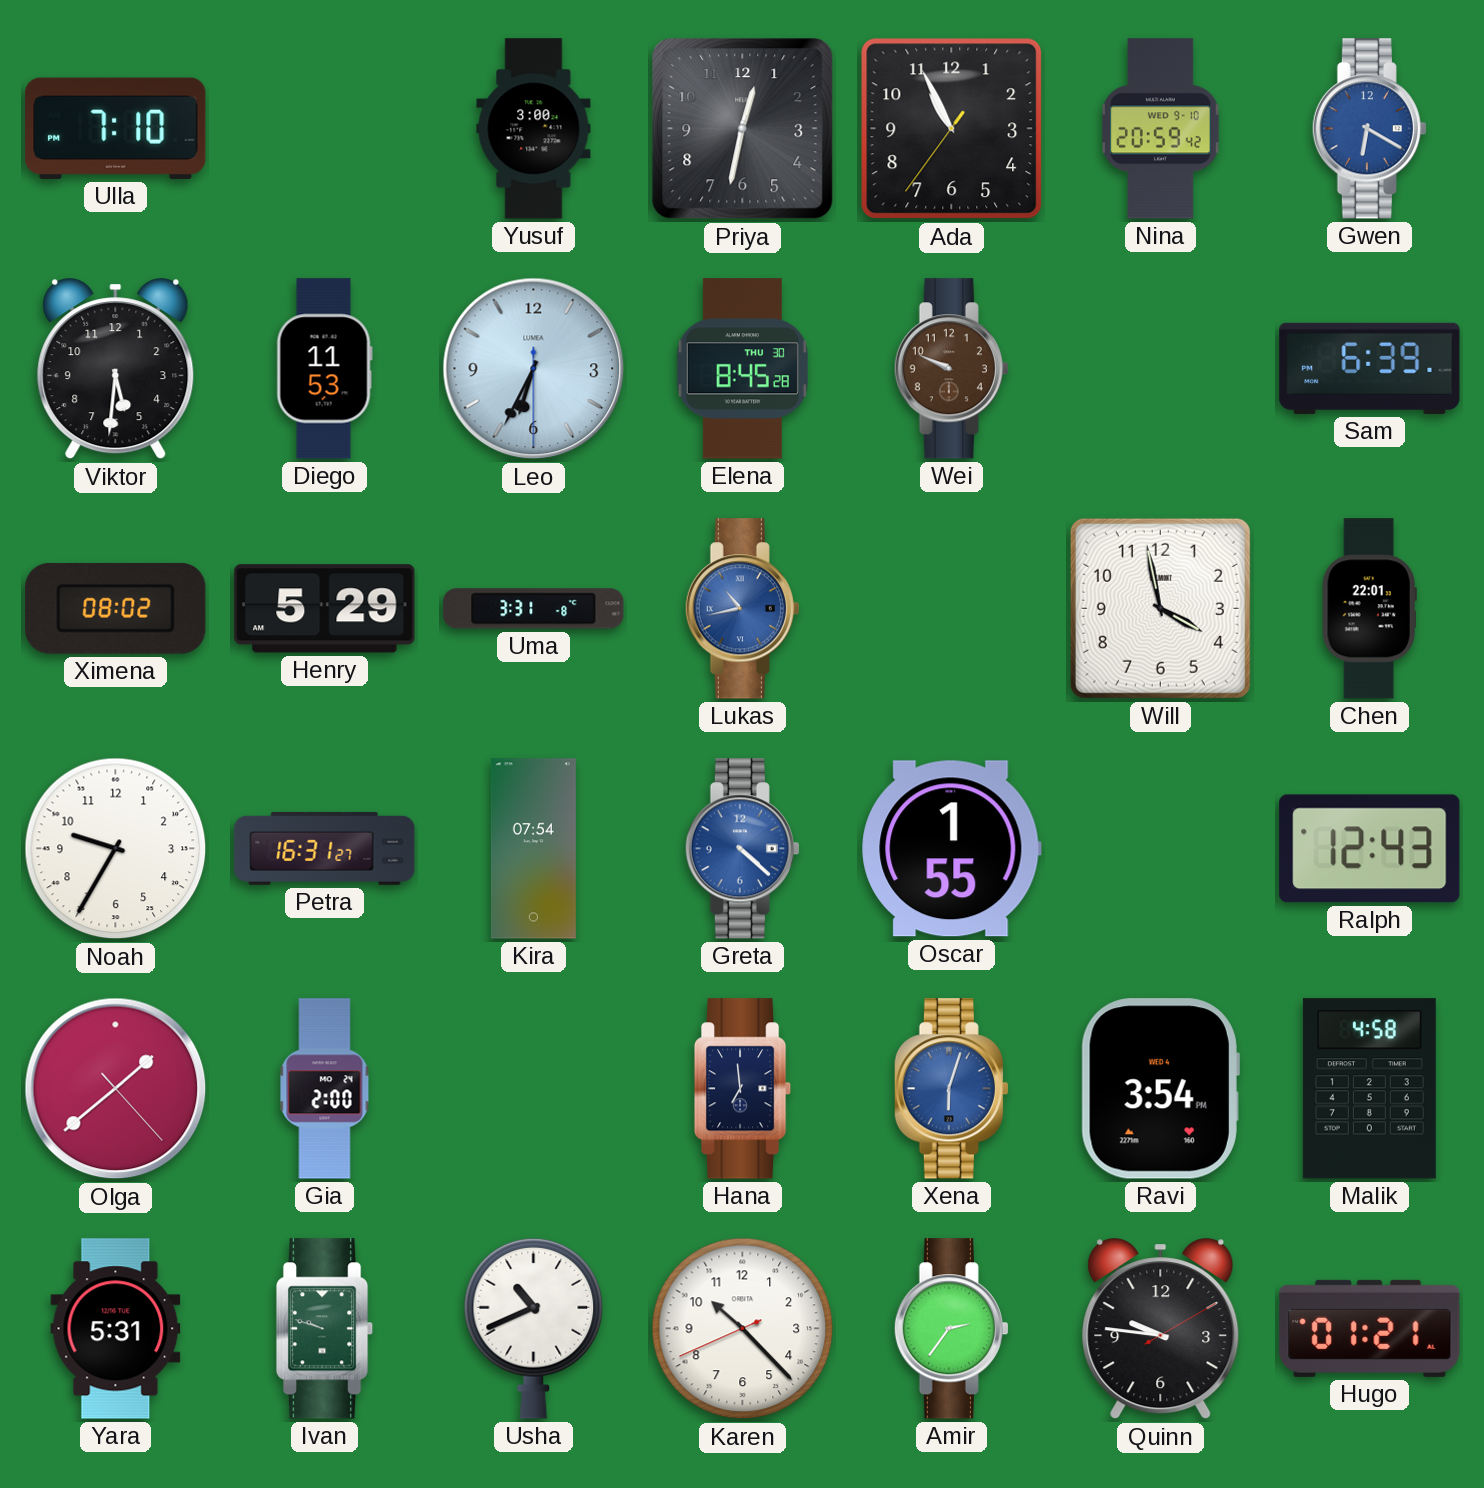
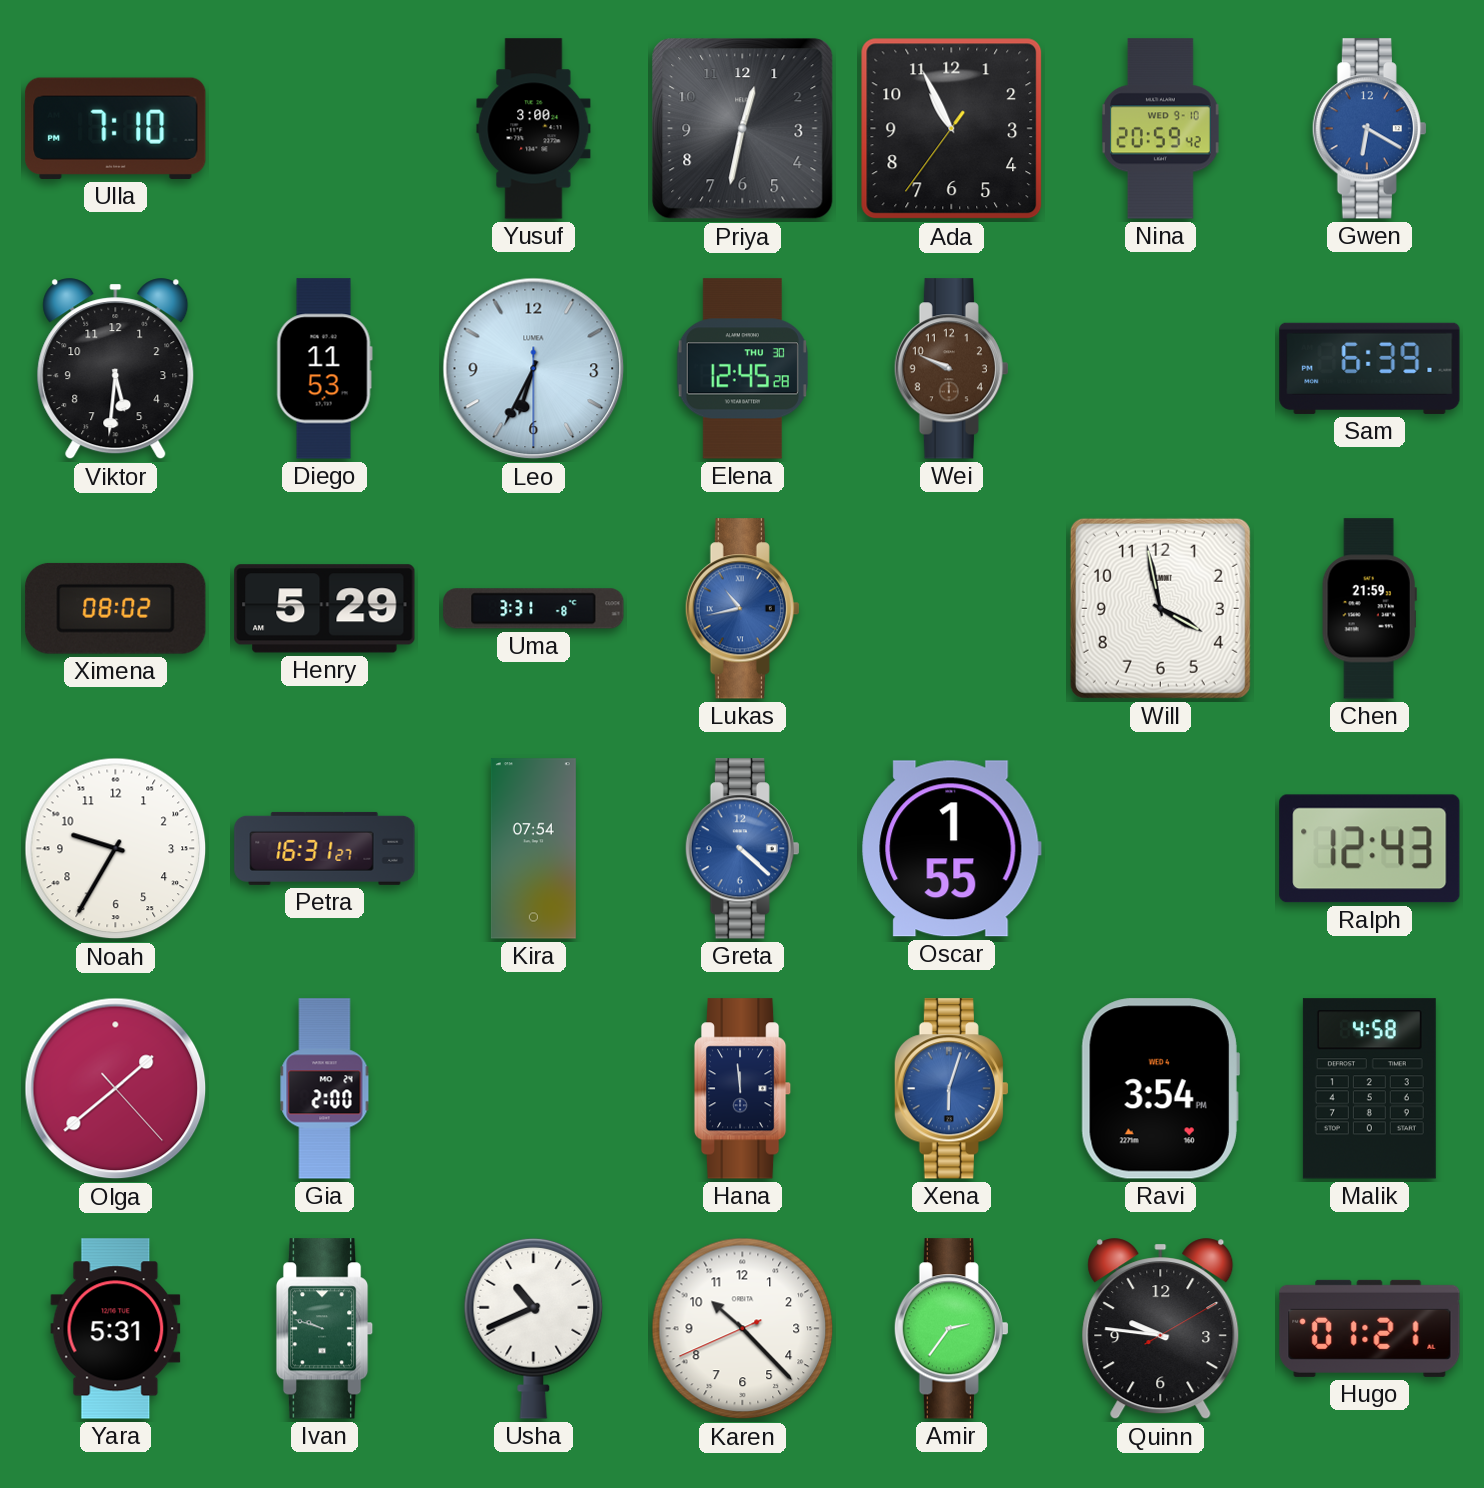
Elena: 8:45 -> 12:45
Chen: 22:01 -> 21:59
Hana: 6:59 -> 11:59
